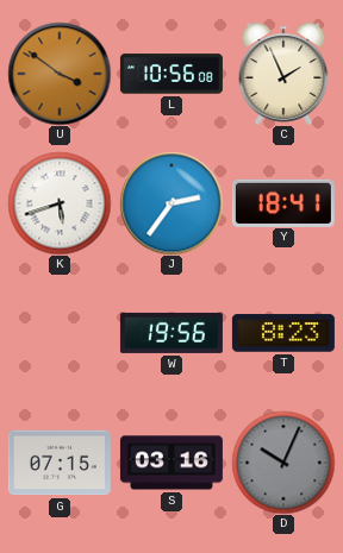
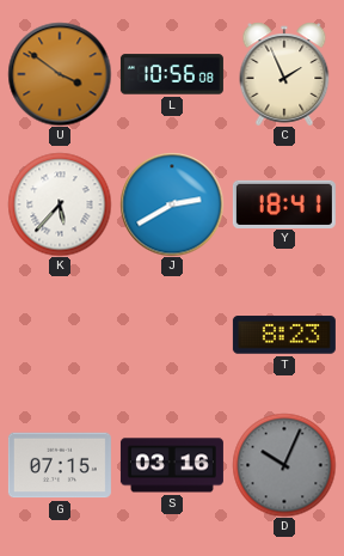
K: 5:42 -> 5:37
J: 2:36 -> 2:40
W: 19:56 -> none
